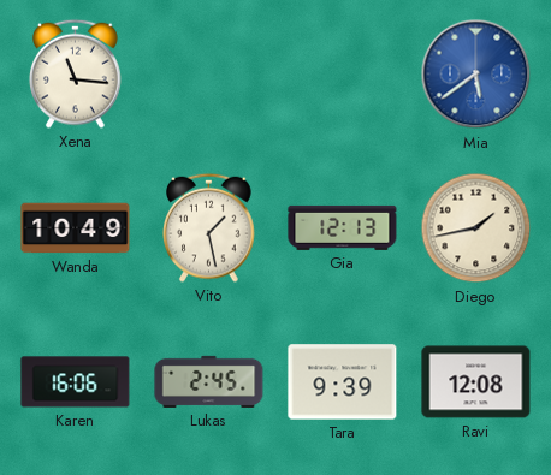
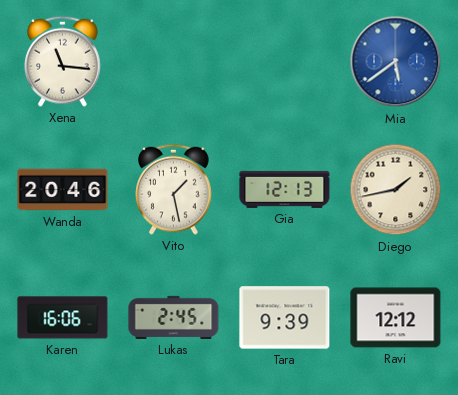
Wanda: 10:49 -> 20:46
Ravi: 12:08 -> 12:12
